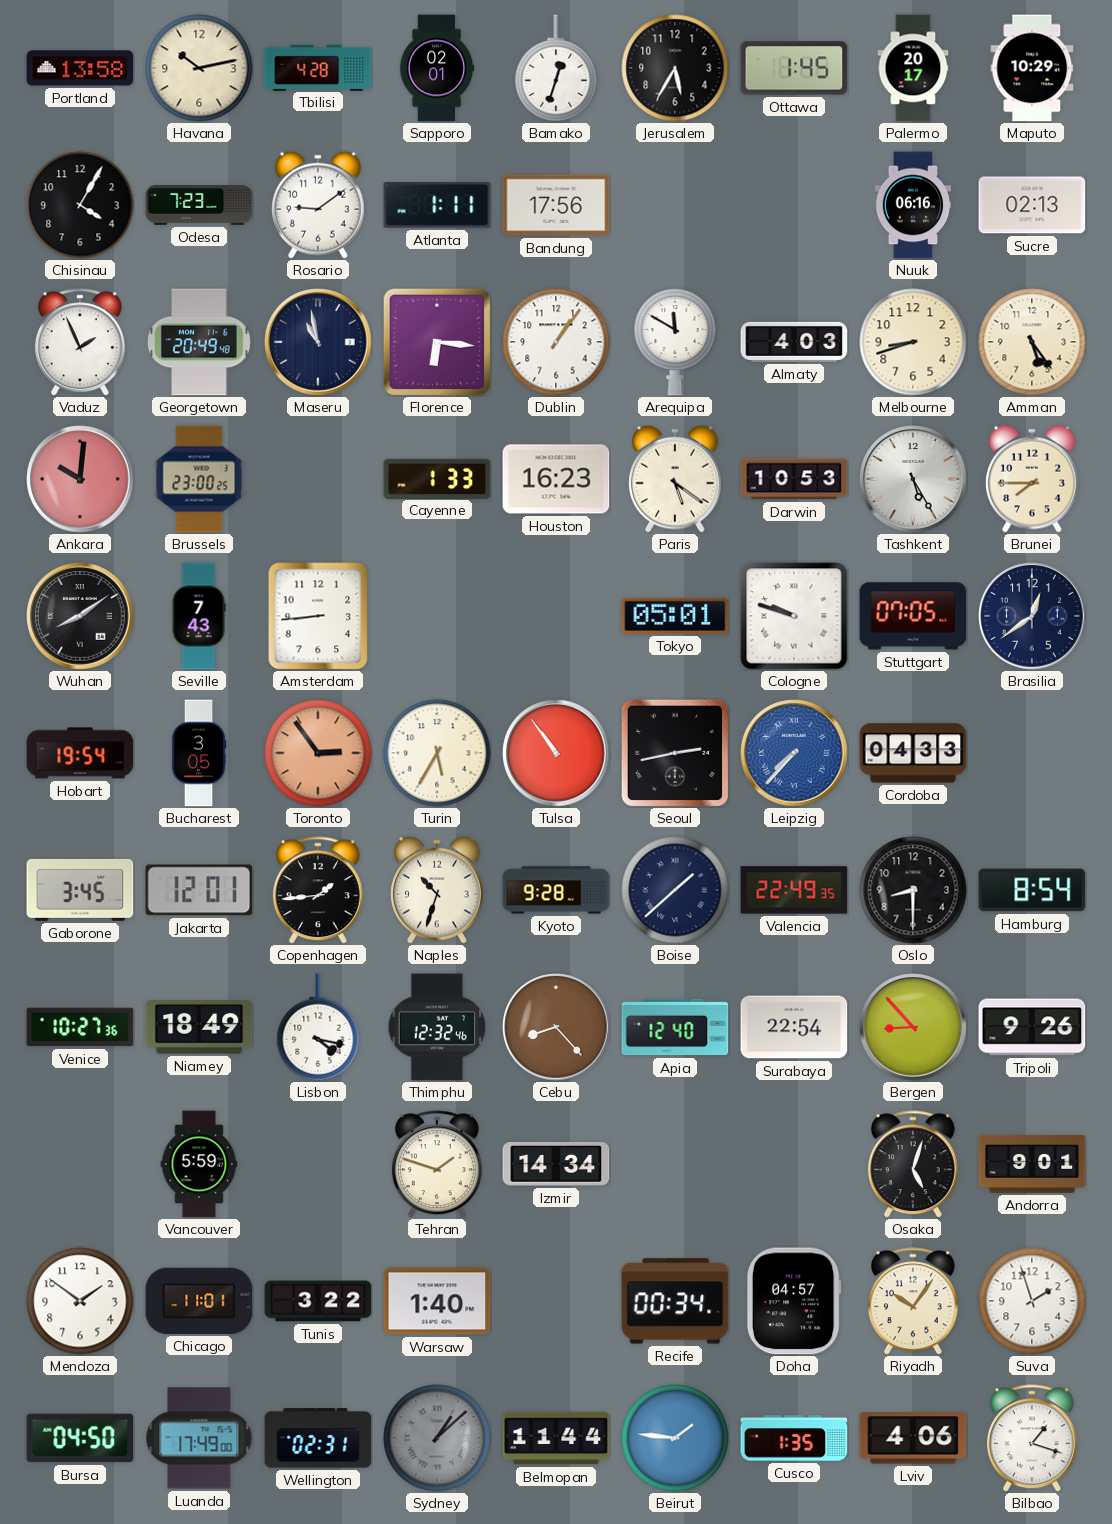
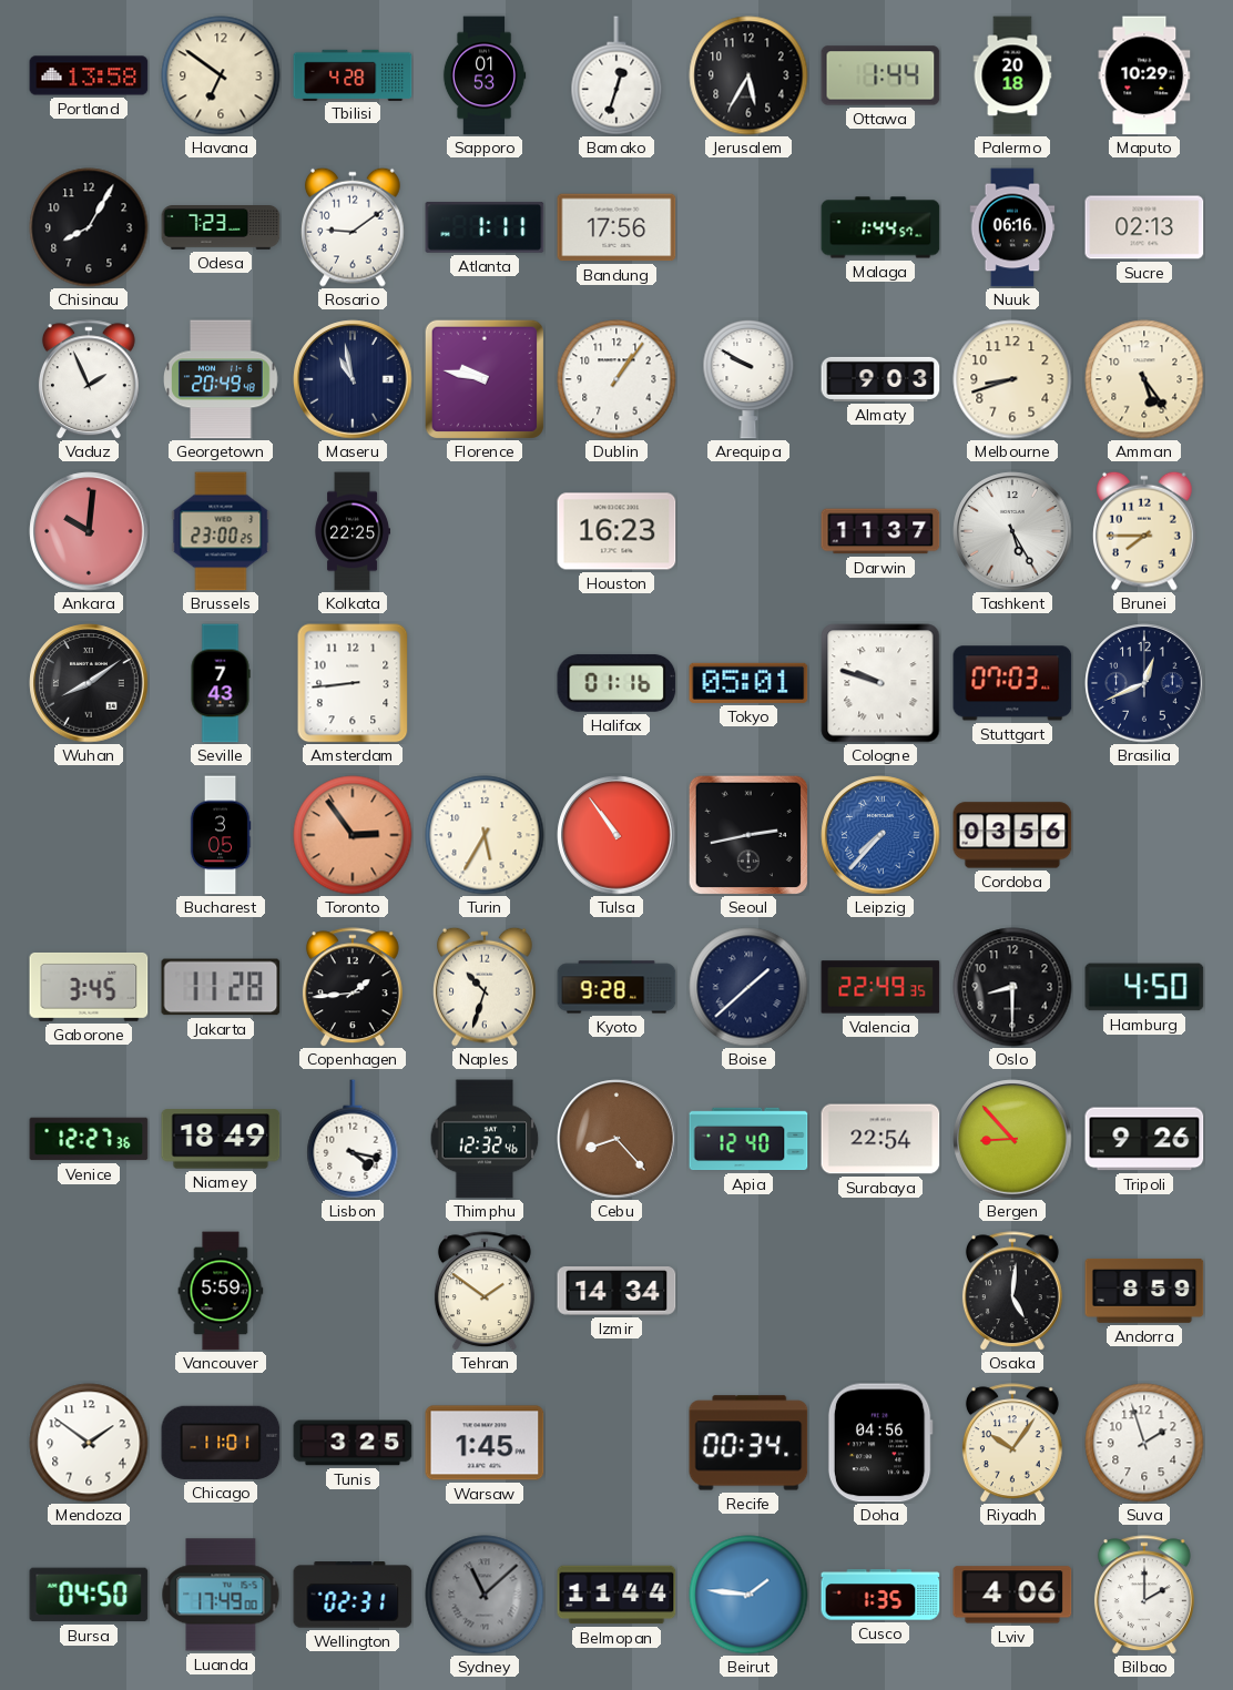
Havana: 10:13 -> 6:51
Sapporo: 02:01 -> 01:53
Ottawa: 1:45 -> 1:44
Palermo: 20:17 -> 20:18
Chisinau: 4:05 -> 8:05
Malaga: none -> 1:44
Florence: 6:16 -> 9:47
Arequipa: 11:50 -> 9:50
Almaty: 4:03 -> 9:03
Kolkata: none -> 22:25
Cayenne: 1:33 -> none
Paris: 5:21 -> none
Darwin: 10:53 -> 11:37
Halifax: none -> 01:16
Stuttgart: 07:05 -> 07:03
Brasilia: 12:39 -> 12:41
Hobart: 19:54 -> none
Cordoba: 04:33 -> 03:56
Jakarta: 12:01 -> 11:28
Hamburg: 8:54 -> 4:50
Venice: 10:27 -> 12:27
Tehran: 1:48 -> 1:51
Osaka: 5:03 -> 5:01
Andorra: 9:01 -> 8:59
Tunis: 3:22 -> 3:25
Warsaw: 1:40 -> 1:45
Doha: 04:57 -> 04:56
Sydney: 1:08 -> 11:08
Bilbao: 1:18 -> 2:00
